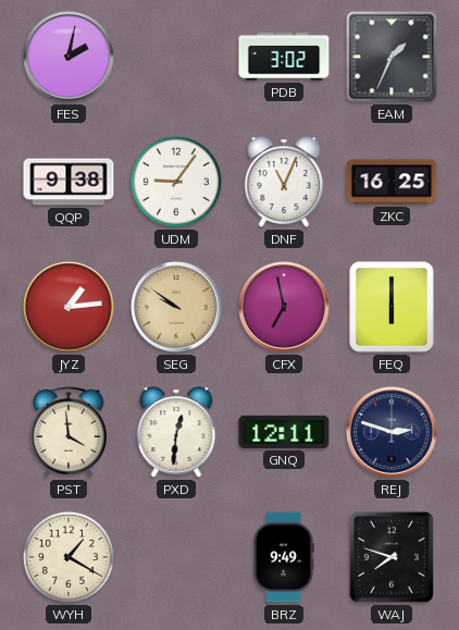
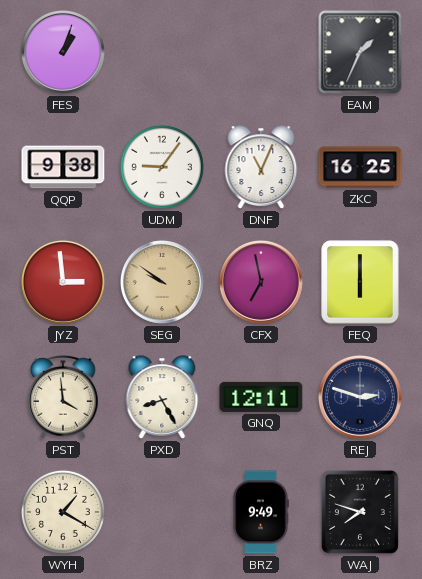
FES: 2:02 -> 1:03
PDB: 3:02 -> none
JYZ: 1:14 -> 2:59
PXD: 12:31 -> 8:25
